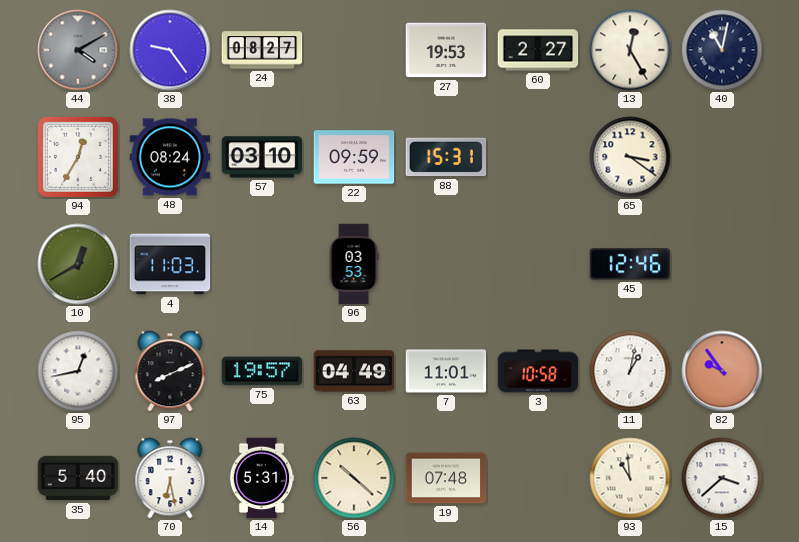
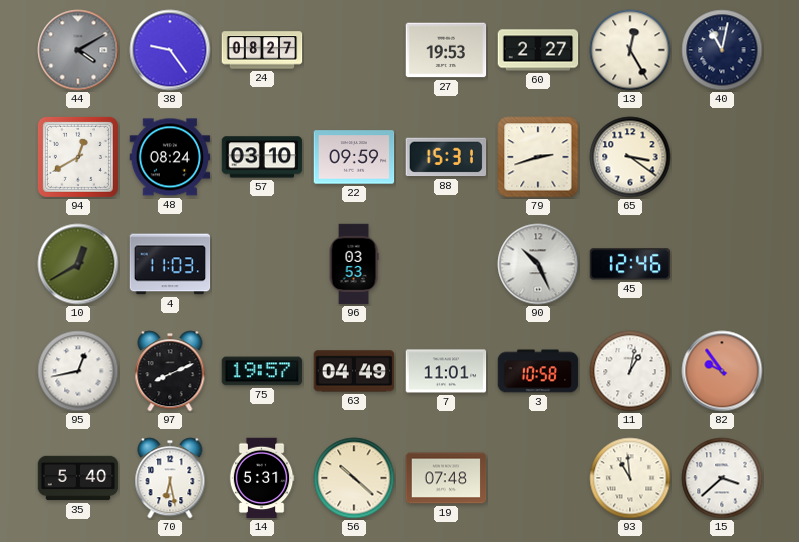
94: 12:35 -> 12:40
79: none -> 2:42
90: none -> 10:26
